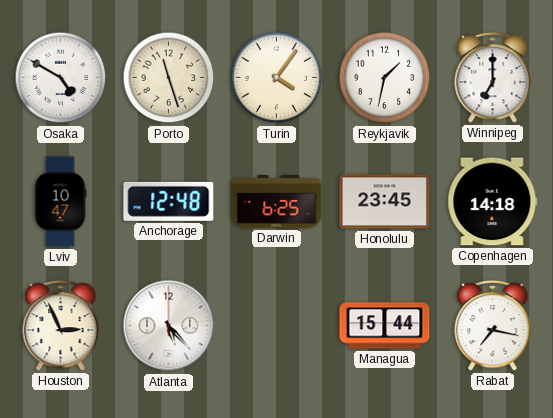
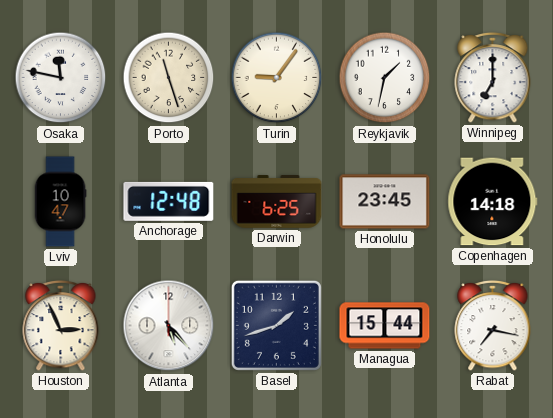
Osaka: 4:50 -> 11:47
Turin: 4:06 -> 9:06
Basel: none -> 1:42
